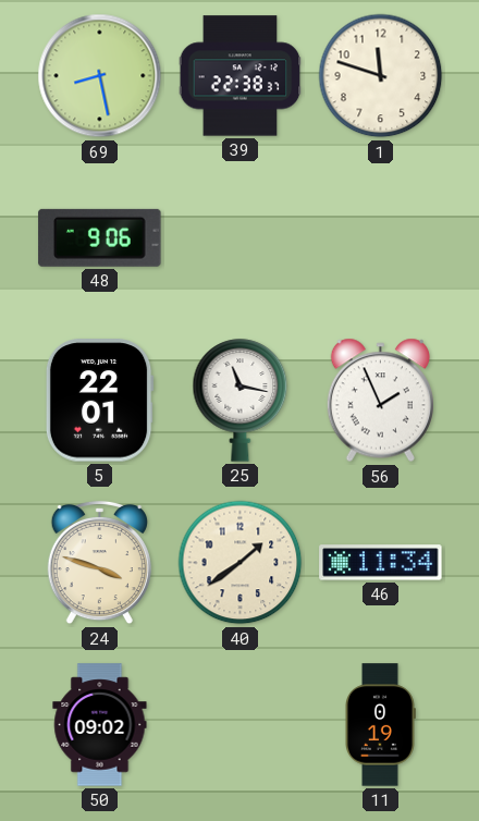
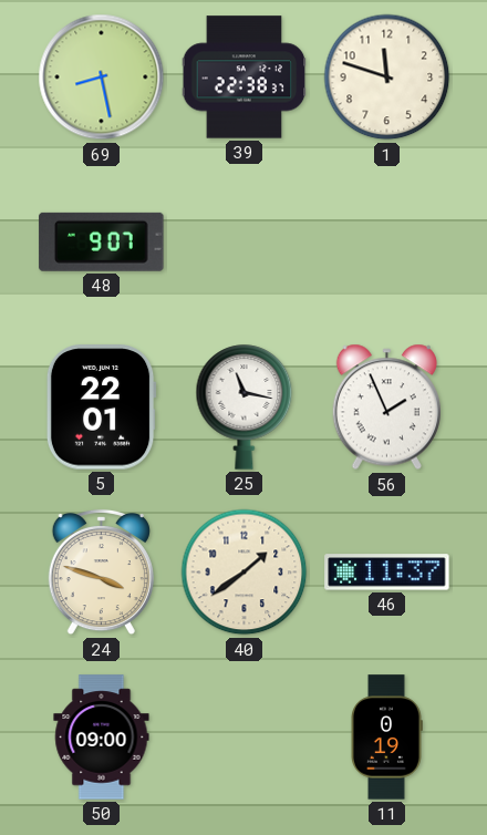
48: 9:06 -> 9:07
46: 11:34 -> 11:37
50: 09:02 -> 09:00
